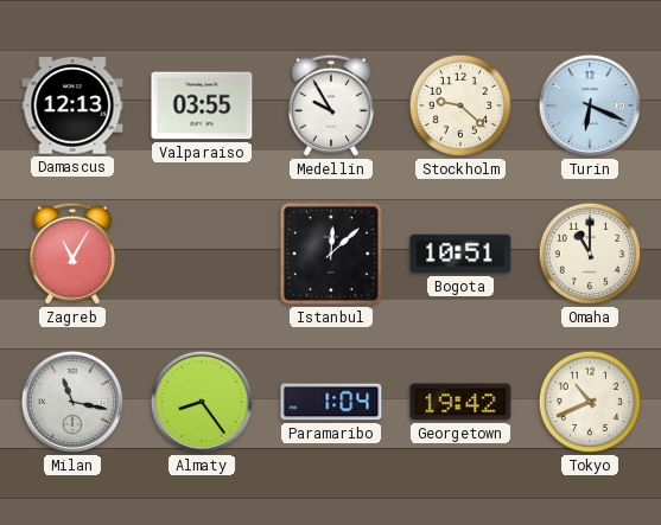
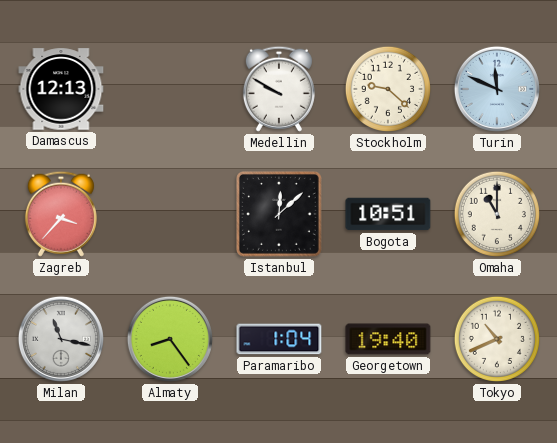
Valparaiso: 03:55 -> none
Medellin: 9:55 -> 9:50
Turin: 6:19 -> 11:49
Zagreb: 11:05 -> 3:37
Georgetown: 19:42 -> 19:40
